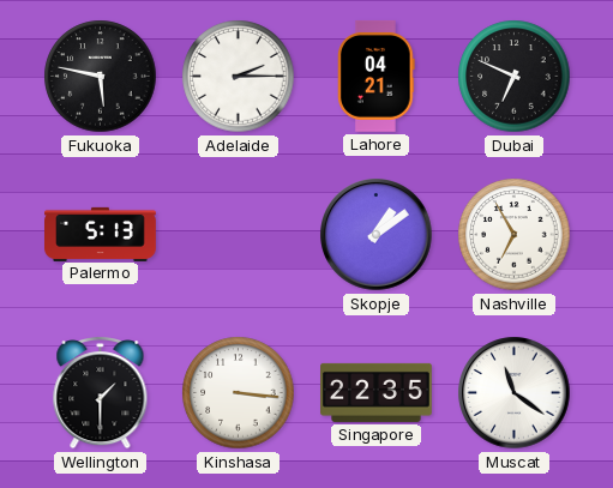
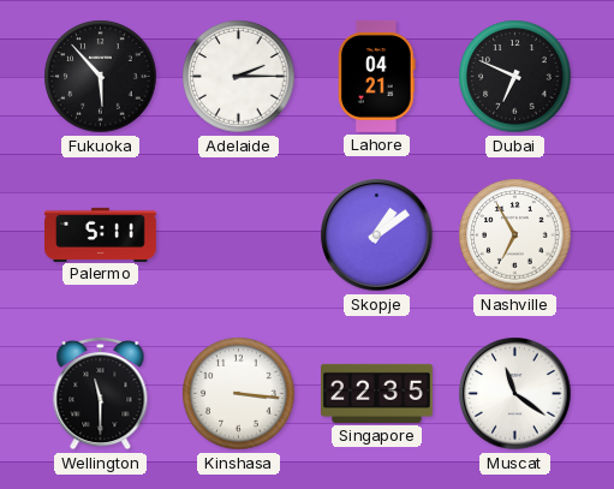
Fukuoka: 5:47 -> 5:53
Palermo: 5:13 -> 5:11
Wellington: 1:30 -> 11:30
